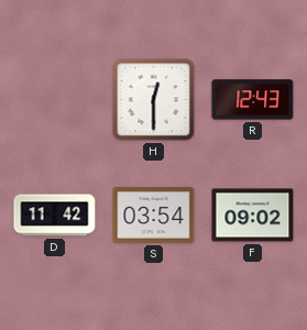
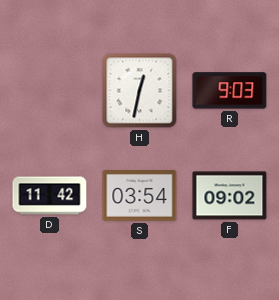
H: 12:30 -> 12:32
R: 12:43 -> 9:03
